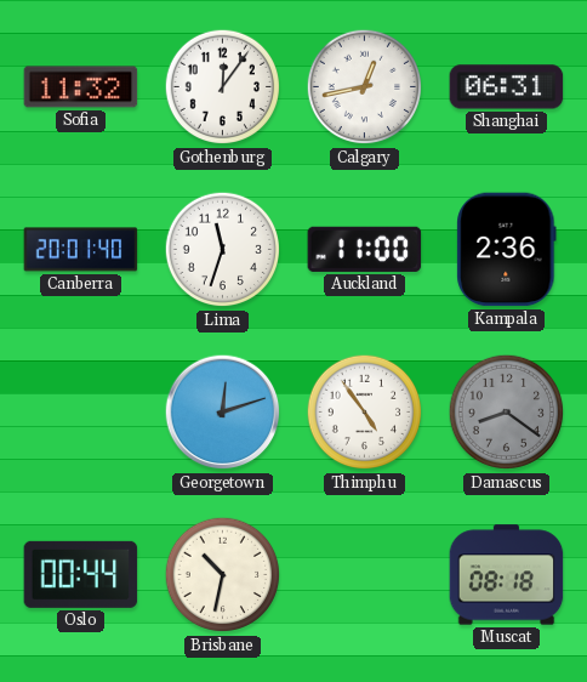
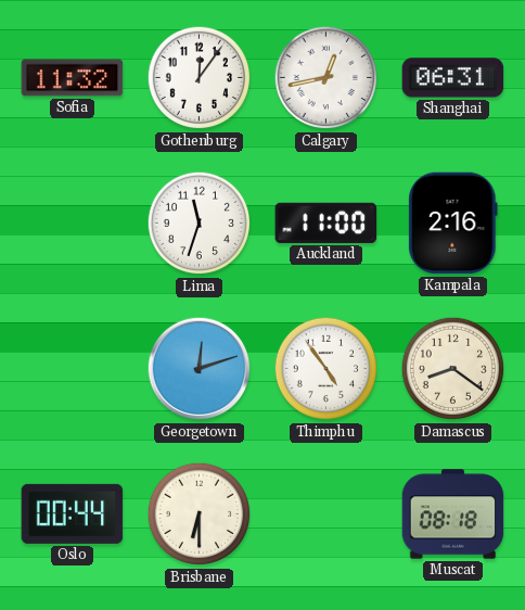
Canberra: 20:01 -> none
Kampala: 2:36 -> 2:16
Damascus dial: grey -> cream
Brisbane: 10:32 -> 6:30
